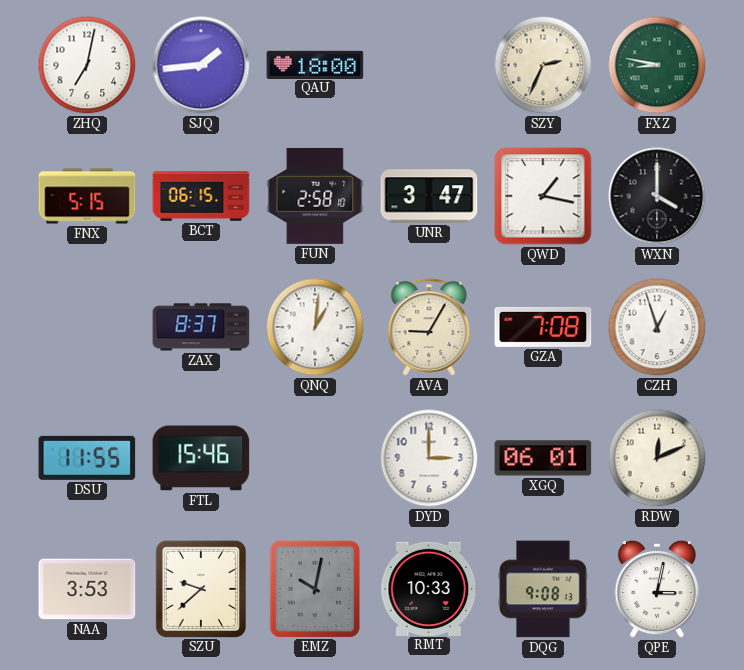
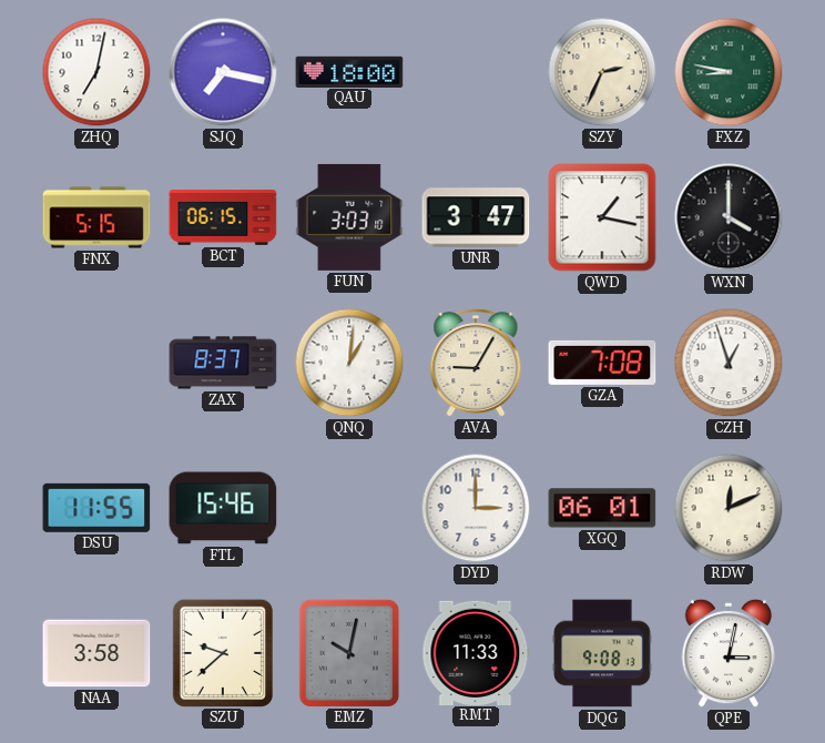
SJQ: 1:44 -> 7:17
FUN: 2:58 -> 3:03
NAA: 3:53 -> 3:58
RMT: 10:33 -> 11:33
